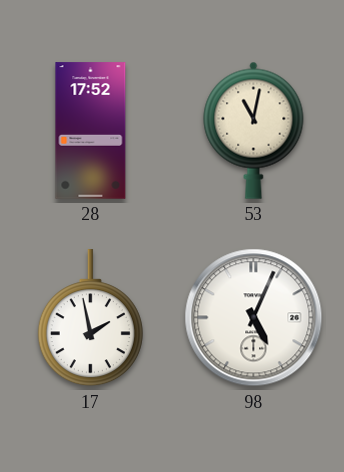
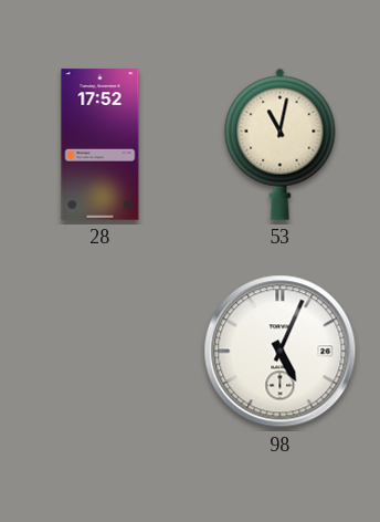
17: 1:58 -> none
